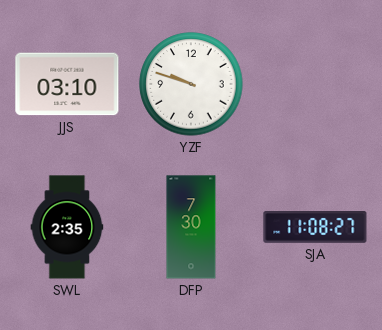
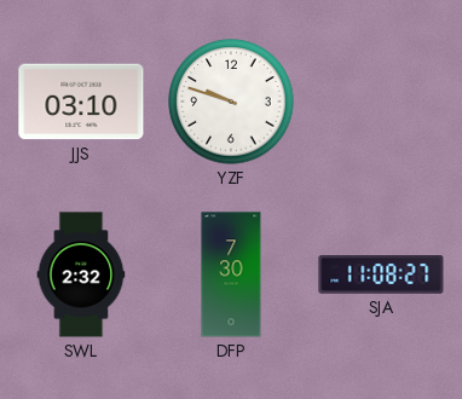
SWL: 2:35 -> 2:32
